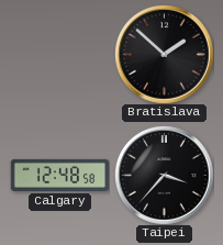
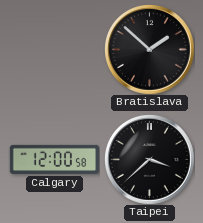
Calgary: 12:48 -> 12:00
Taipei: 3:37 -> 3:38
